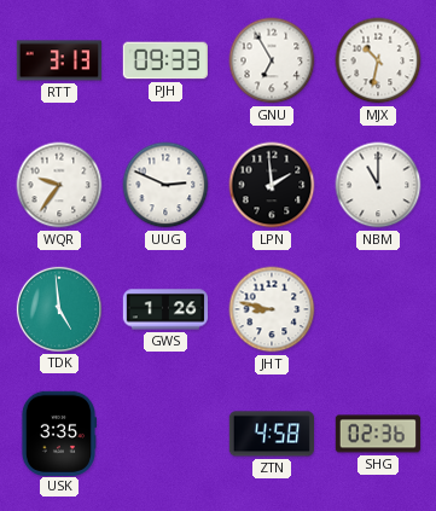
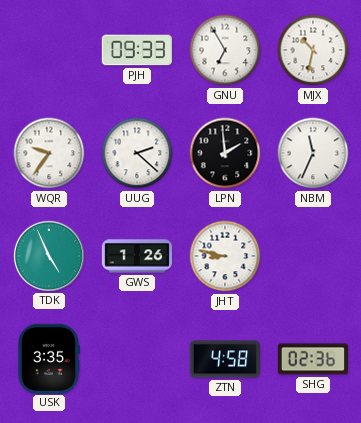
RTT: 3:13 -> none
UUG: 2:49 -> 2:22
NBM: 11:00 -> 11:34
TDK: 4:59 -> 4:56
